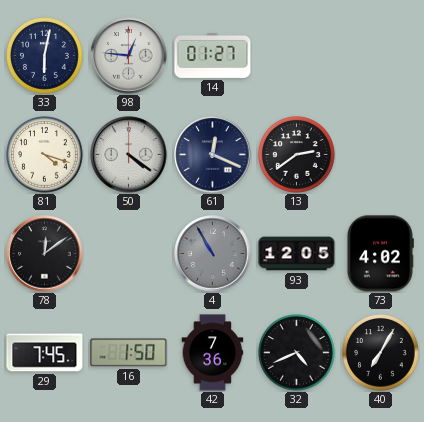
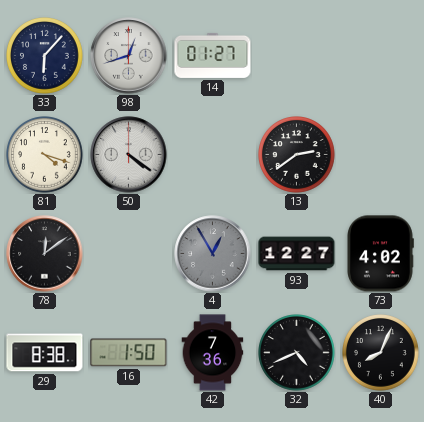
33: 6:02 -> 6:07
98: 12:46 -> 12:42
61: 12:19 -> none
4: 10:55 -> 12:55
93: 12:05 -> 12:27
29: 7:45 -> 8:38
40: 7:05 -> 8:04
